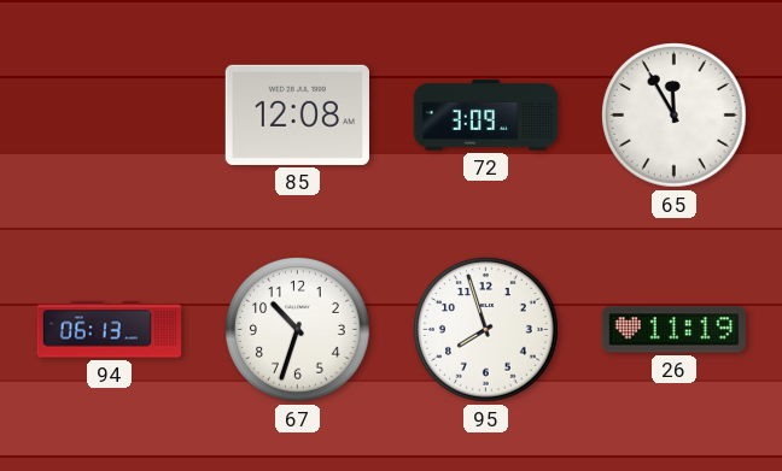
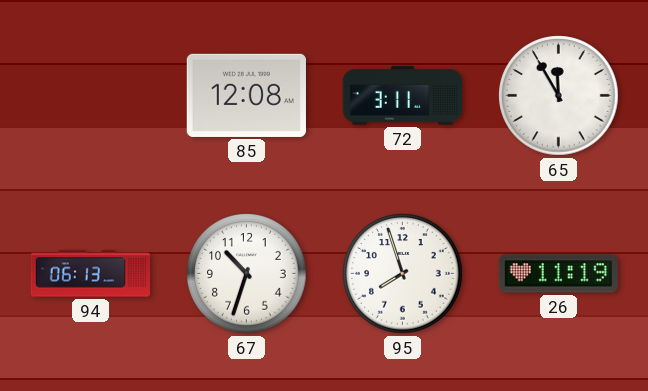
72: 3:09 -> 3:11
